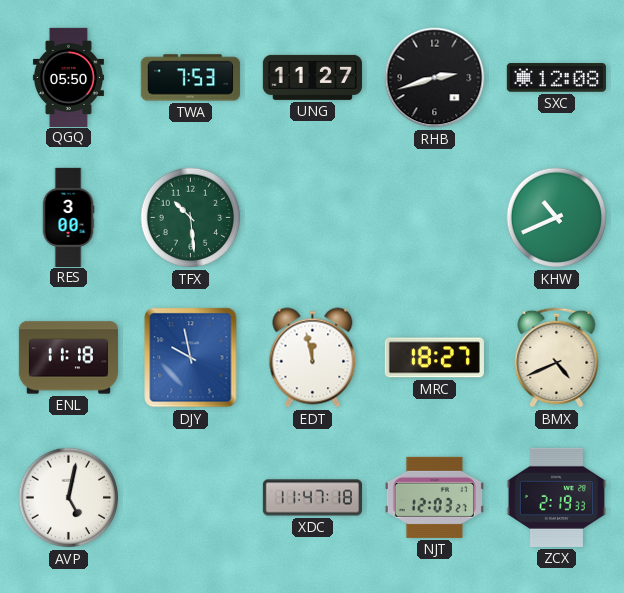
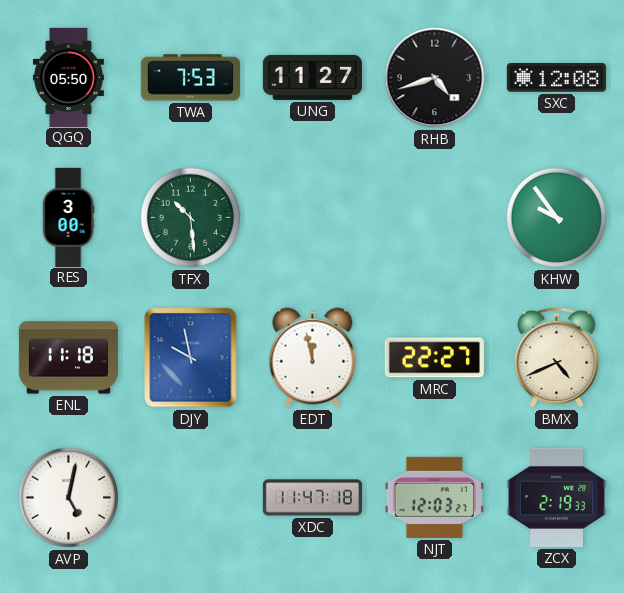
RHB: 2:42 -> 4:42
KHW: 10:41 -> 9:54
MRC: 18:27 -> 22:27
